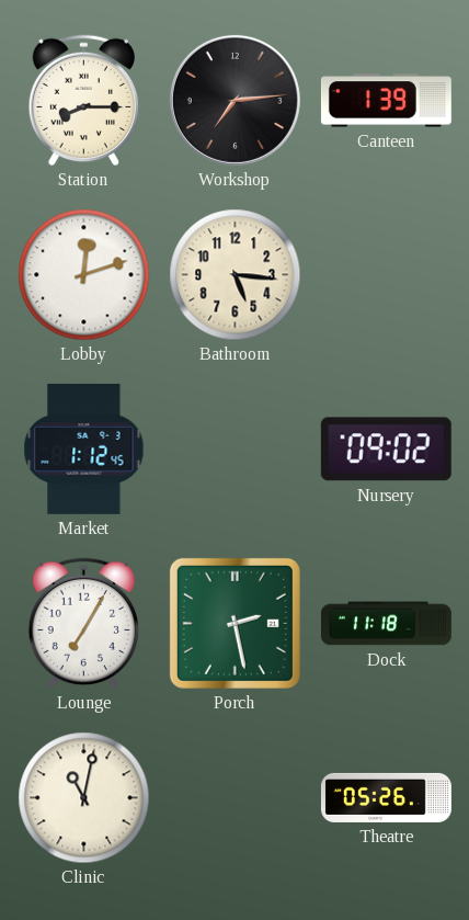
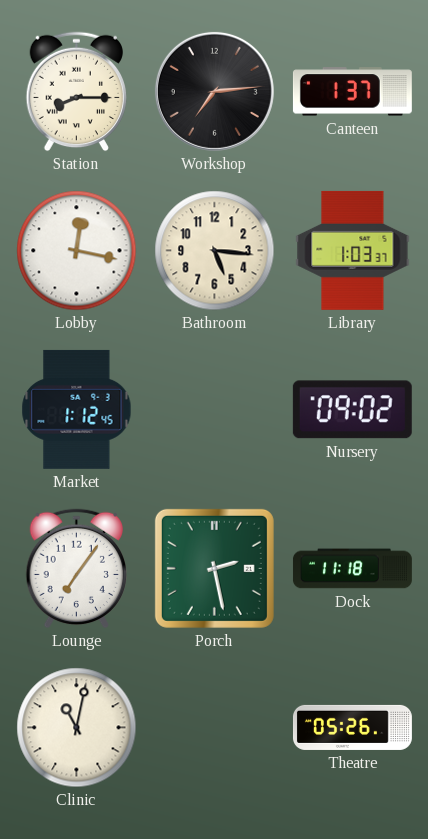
Canteen: 1:39 -> 1:37
Lobby: 12:12 -> 12:17
Library: none -> 1:03
Lounge: 7:05 -> 7:06
